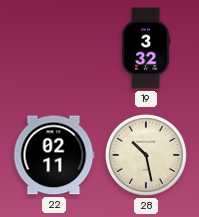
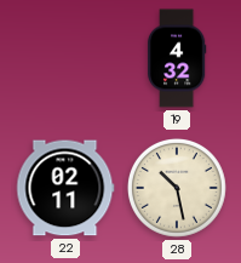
19: 3:32 -> 4:32
